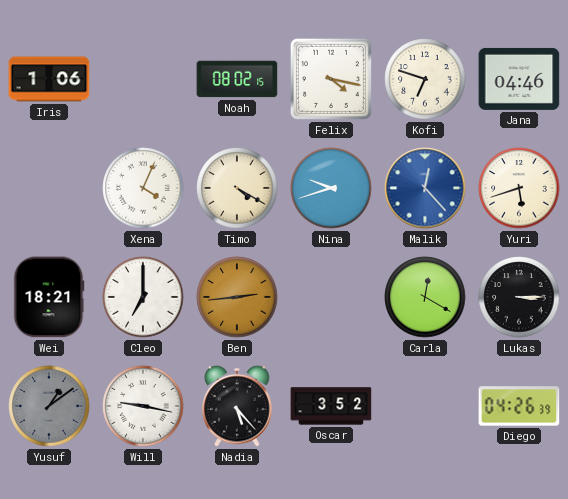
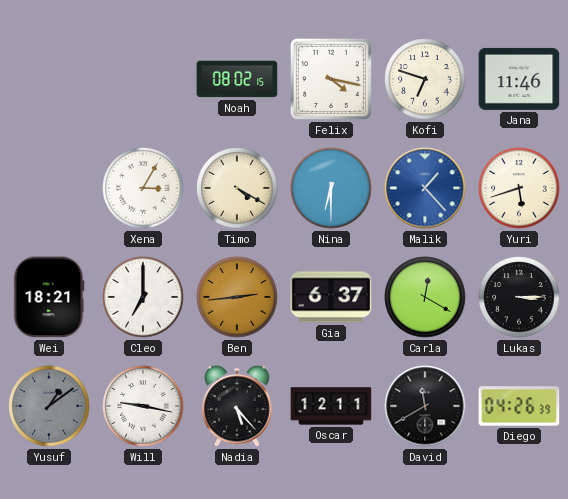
Iris: 1:06 -> none
Jana: 04:46 -> 11:46
Xena: 4:04 -> 3:05
Nina: 9:42 -> 6:30
Malik: 12:23 -> 1:23
Gia: none -> 6:37
Oscar: 3:52 -> 12:11
David: none -> 11:40
